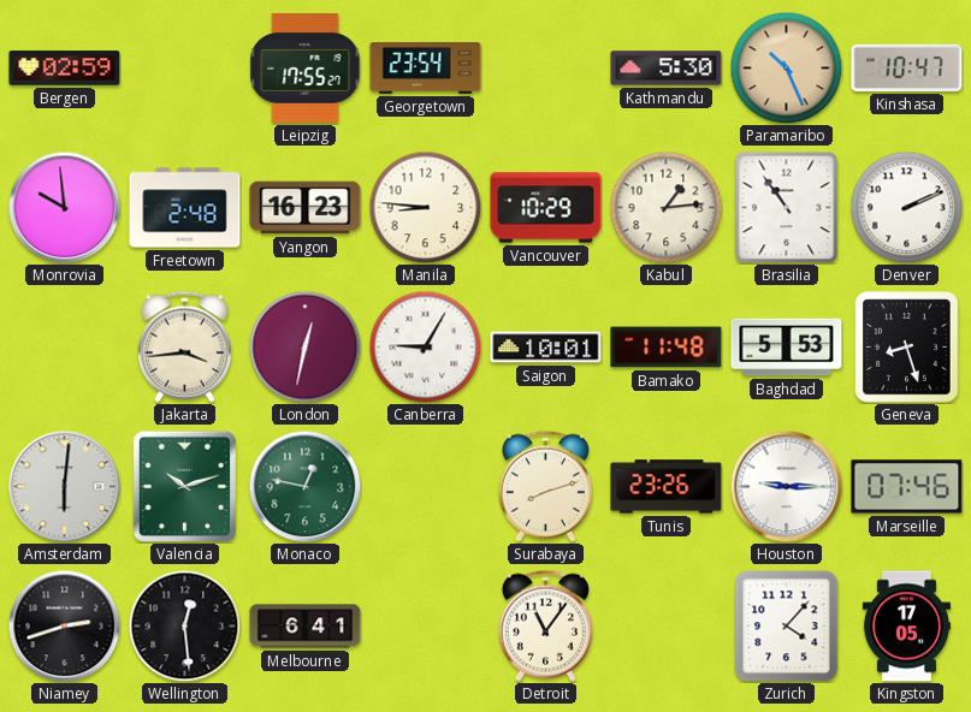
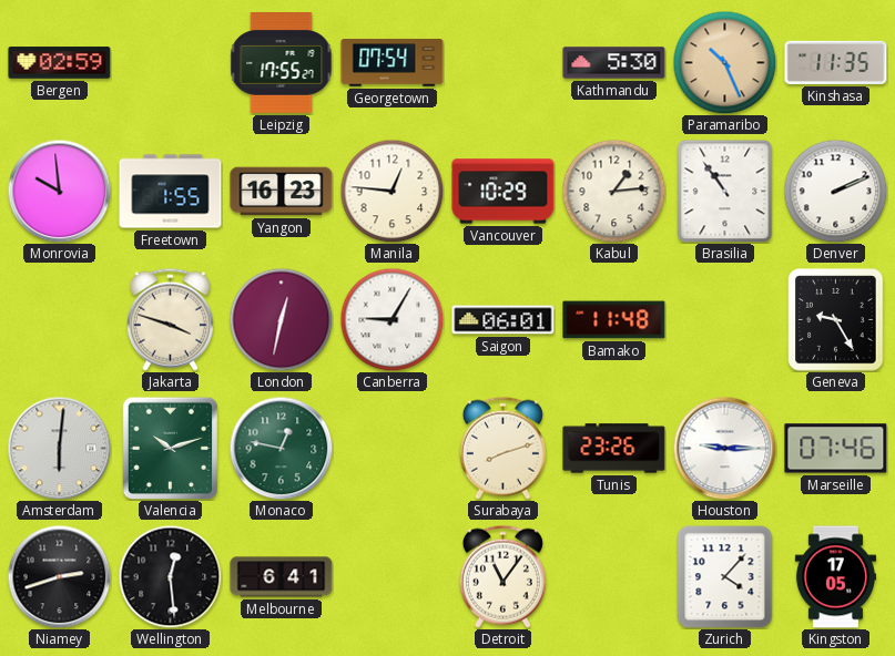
Georgetown: 23:54 -> 07:54
Kinshasa: 10:47 -> 11:35
Freetown: 2:48 -> 1:55
Manila: 8:46 -> 12:46
Jakarta: 3:44 -> 3:48
Saigon: 10:01 -> 06:01
Baghdad: 5:53 -> none
Geneva: 8:27 -> 9:25
